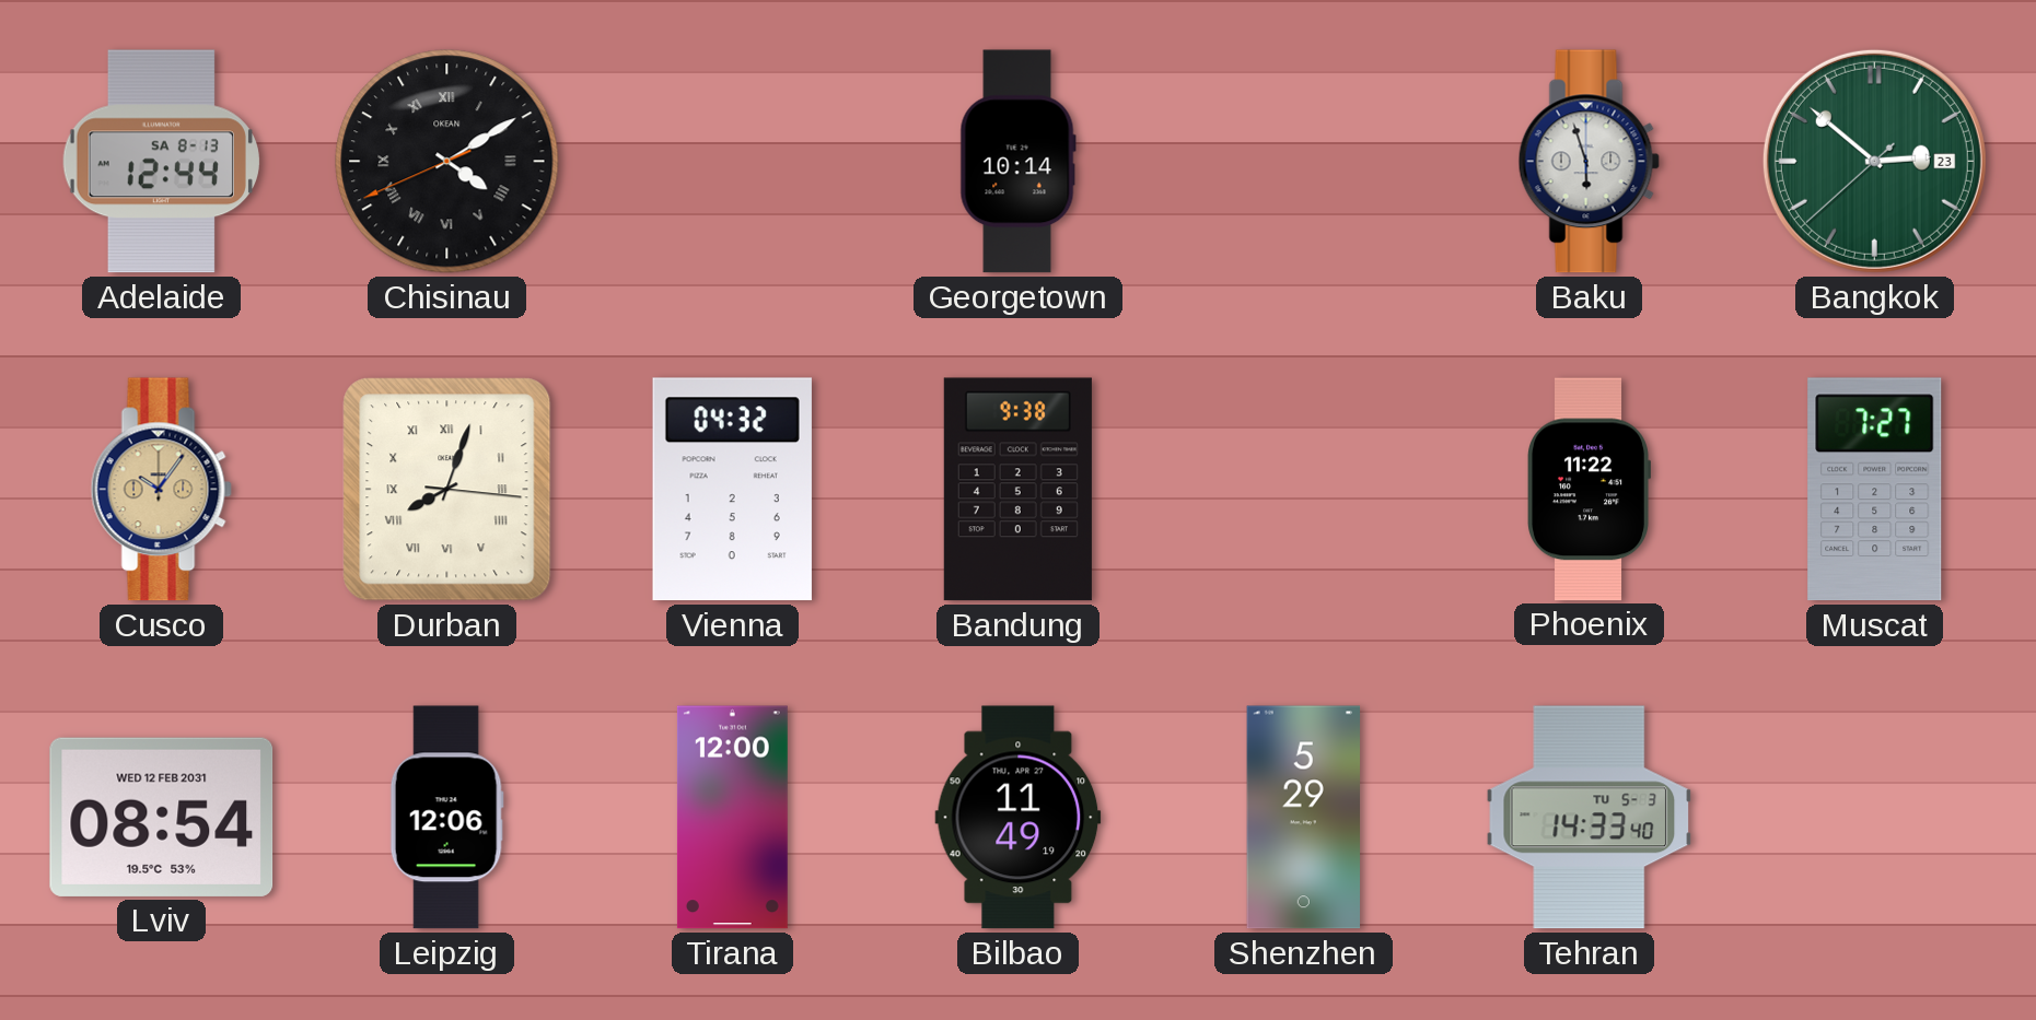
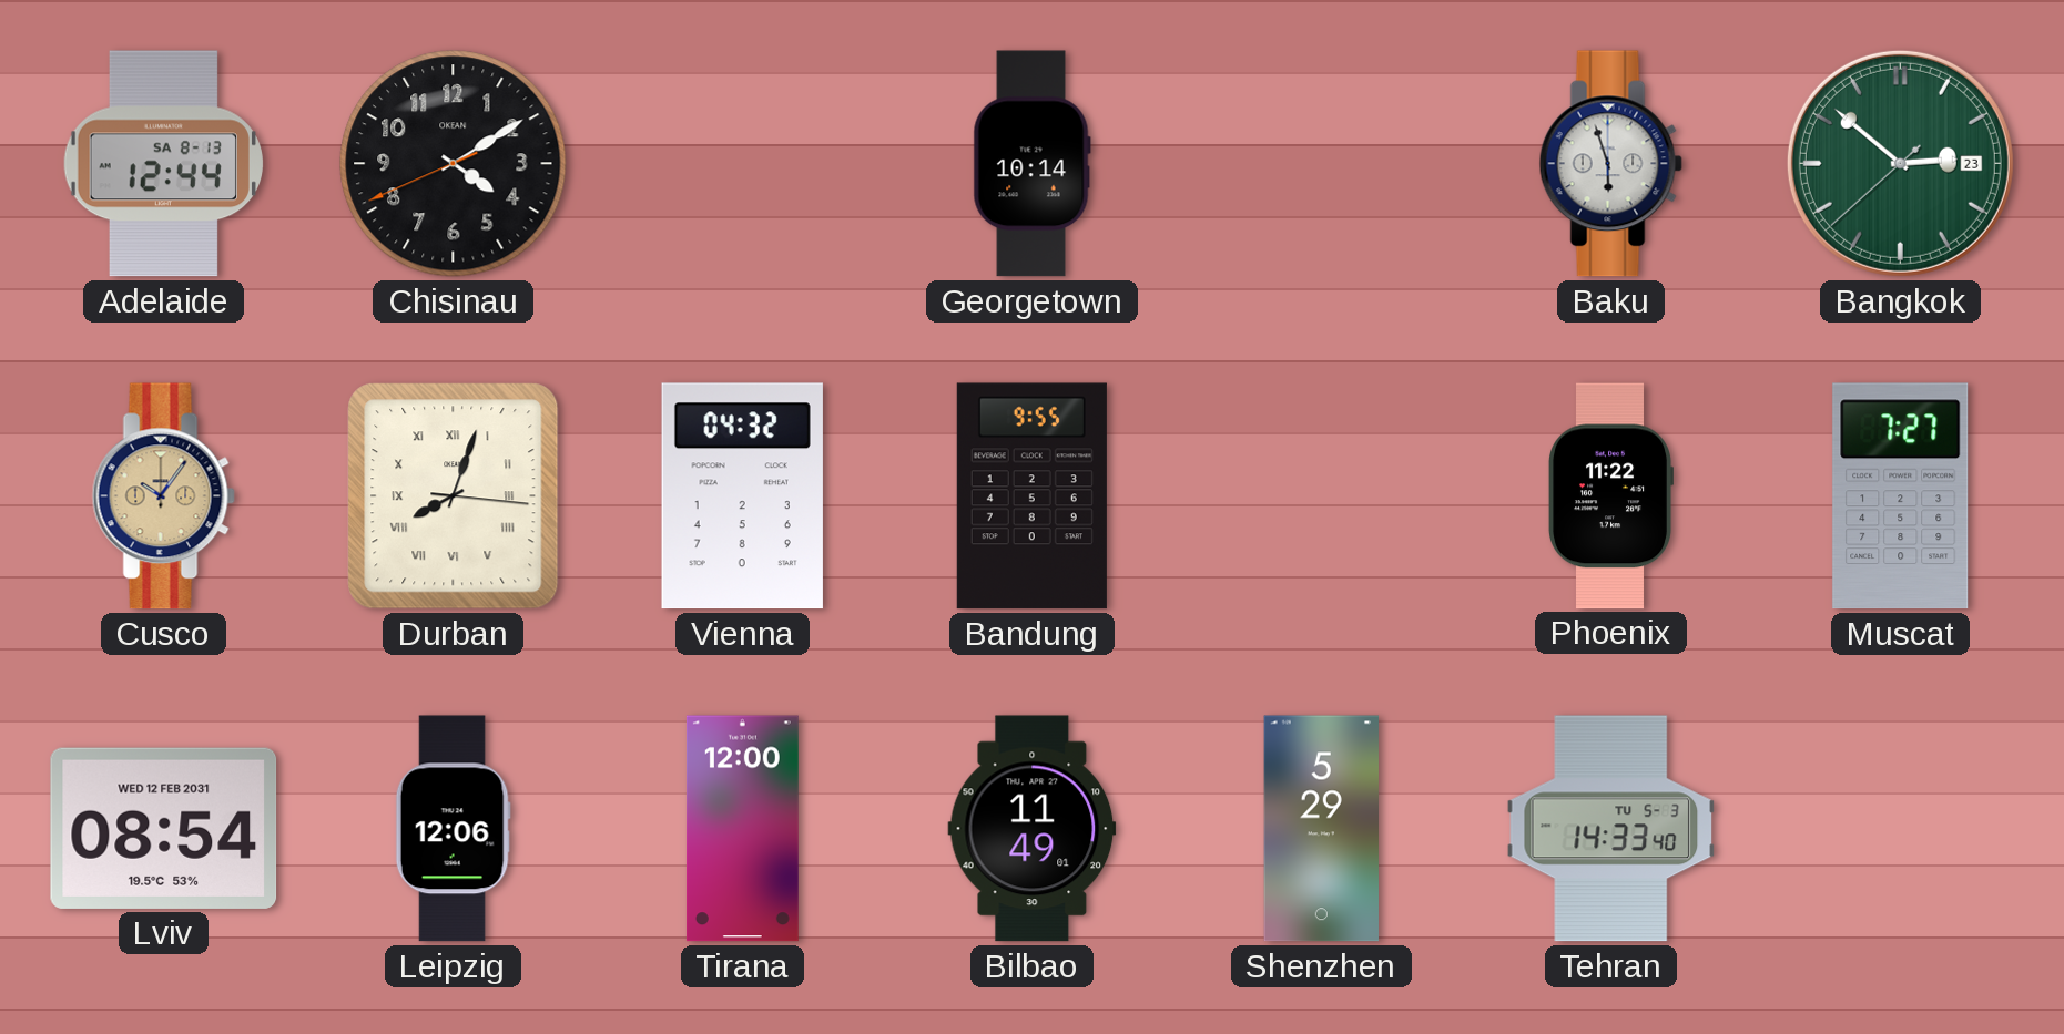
Chisinau numerals: Roman -> Arabic
Bandung: 9:38 -> 9:55
Bilbao: 11:49:19 -> 11:49:01
